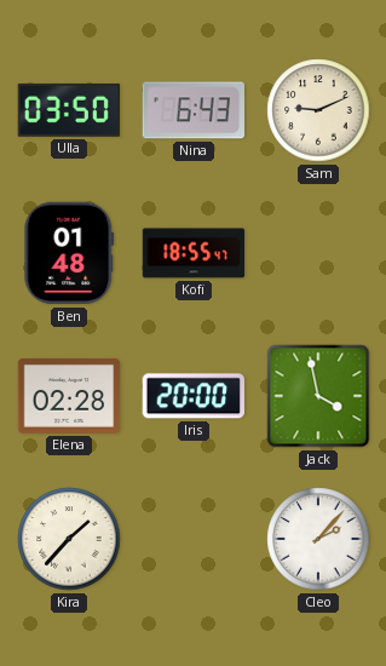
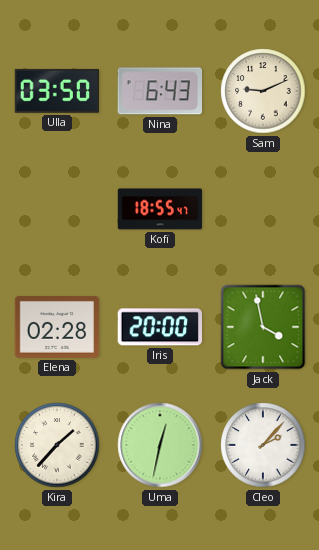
Ben: 01:48 -> none
Uma: none -> 12:32
